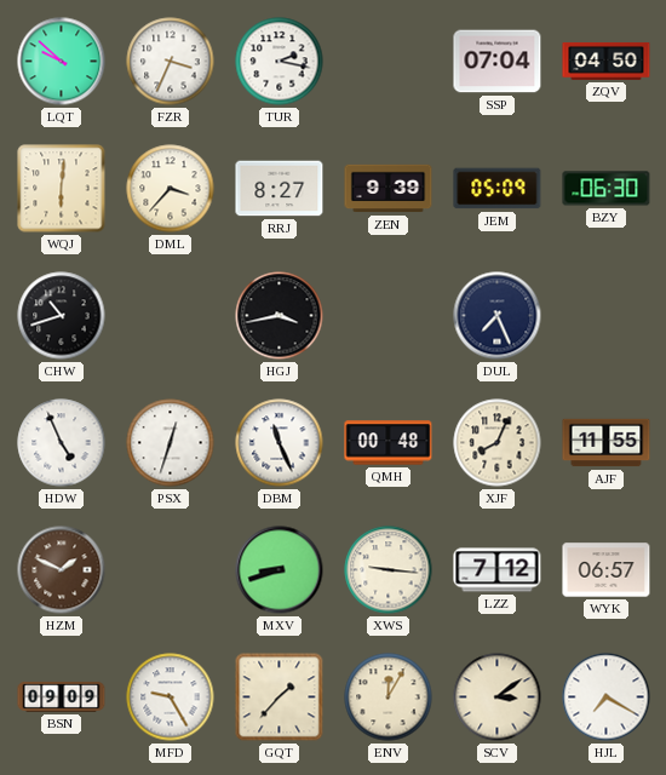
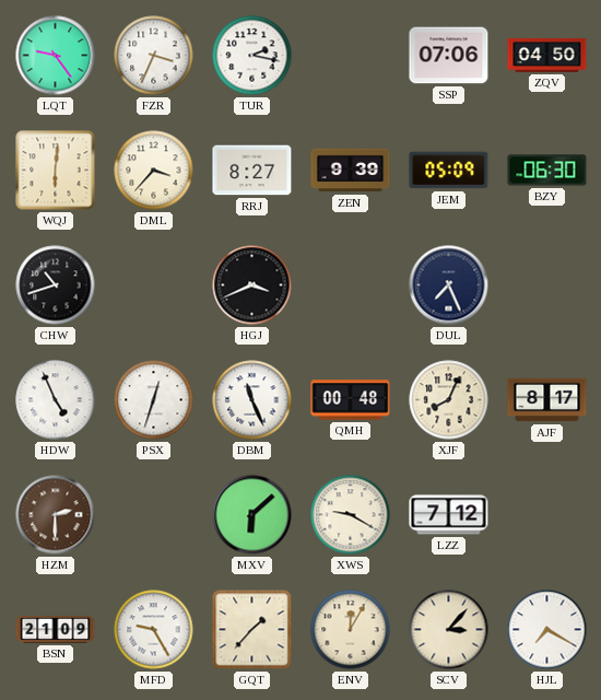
LQT: 9:52 -> 9:24
SSP: 07:04 -> 07:06
HGJ: 3:43 -> 3:41
AJF: 11:55 -> 8:17
HZM: 1:49 -> 2:30
MXV: 8:42 -> 6:08
XWS: 9:16 -> 9:20
WYK: 06:57 -> none
BSN: 09:09 -> 21:09
SCV: 3:09 -> 3:07
